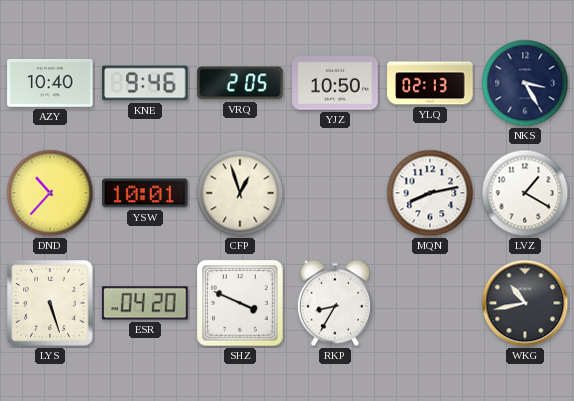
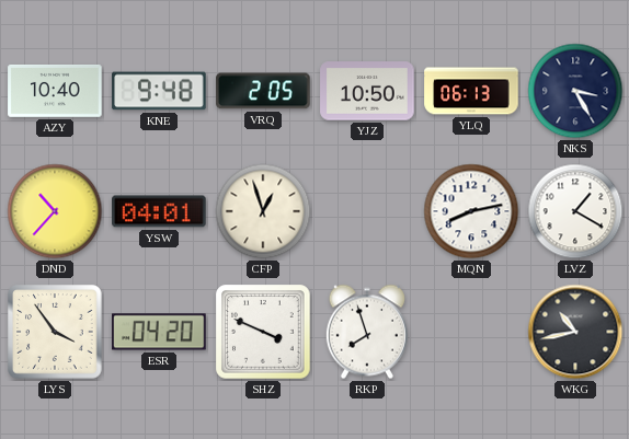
KNE: 9:46 -> 9:48
YLQ: 02:13 -> 06:13
YSW: 10:01 -> 04:01
LYS: 5:27 -> 3:54
RKP: 8:35 -> 7:57
